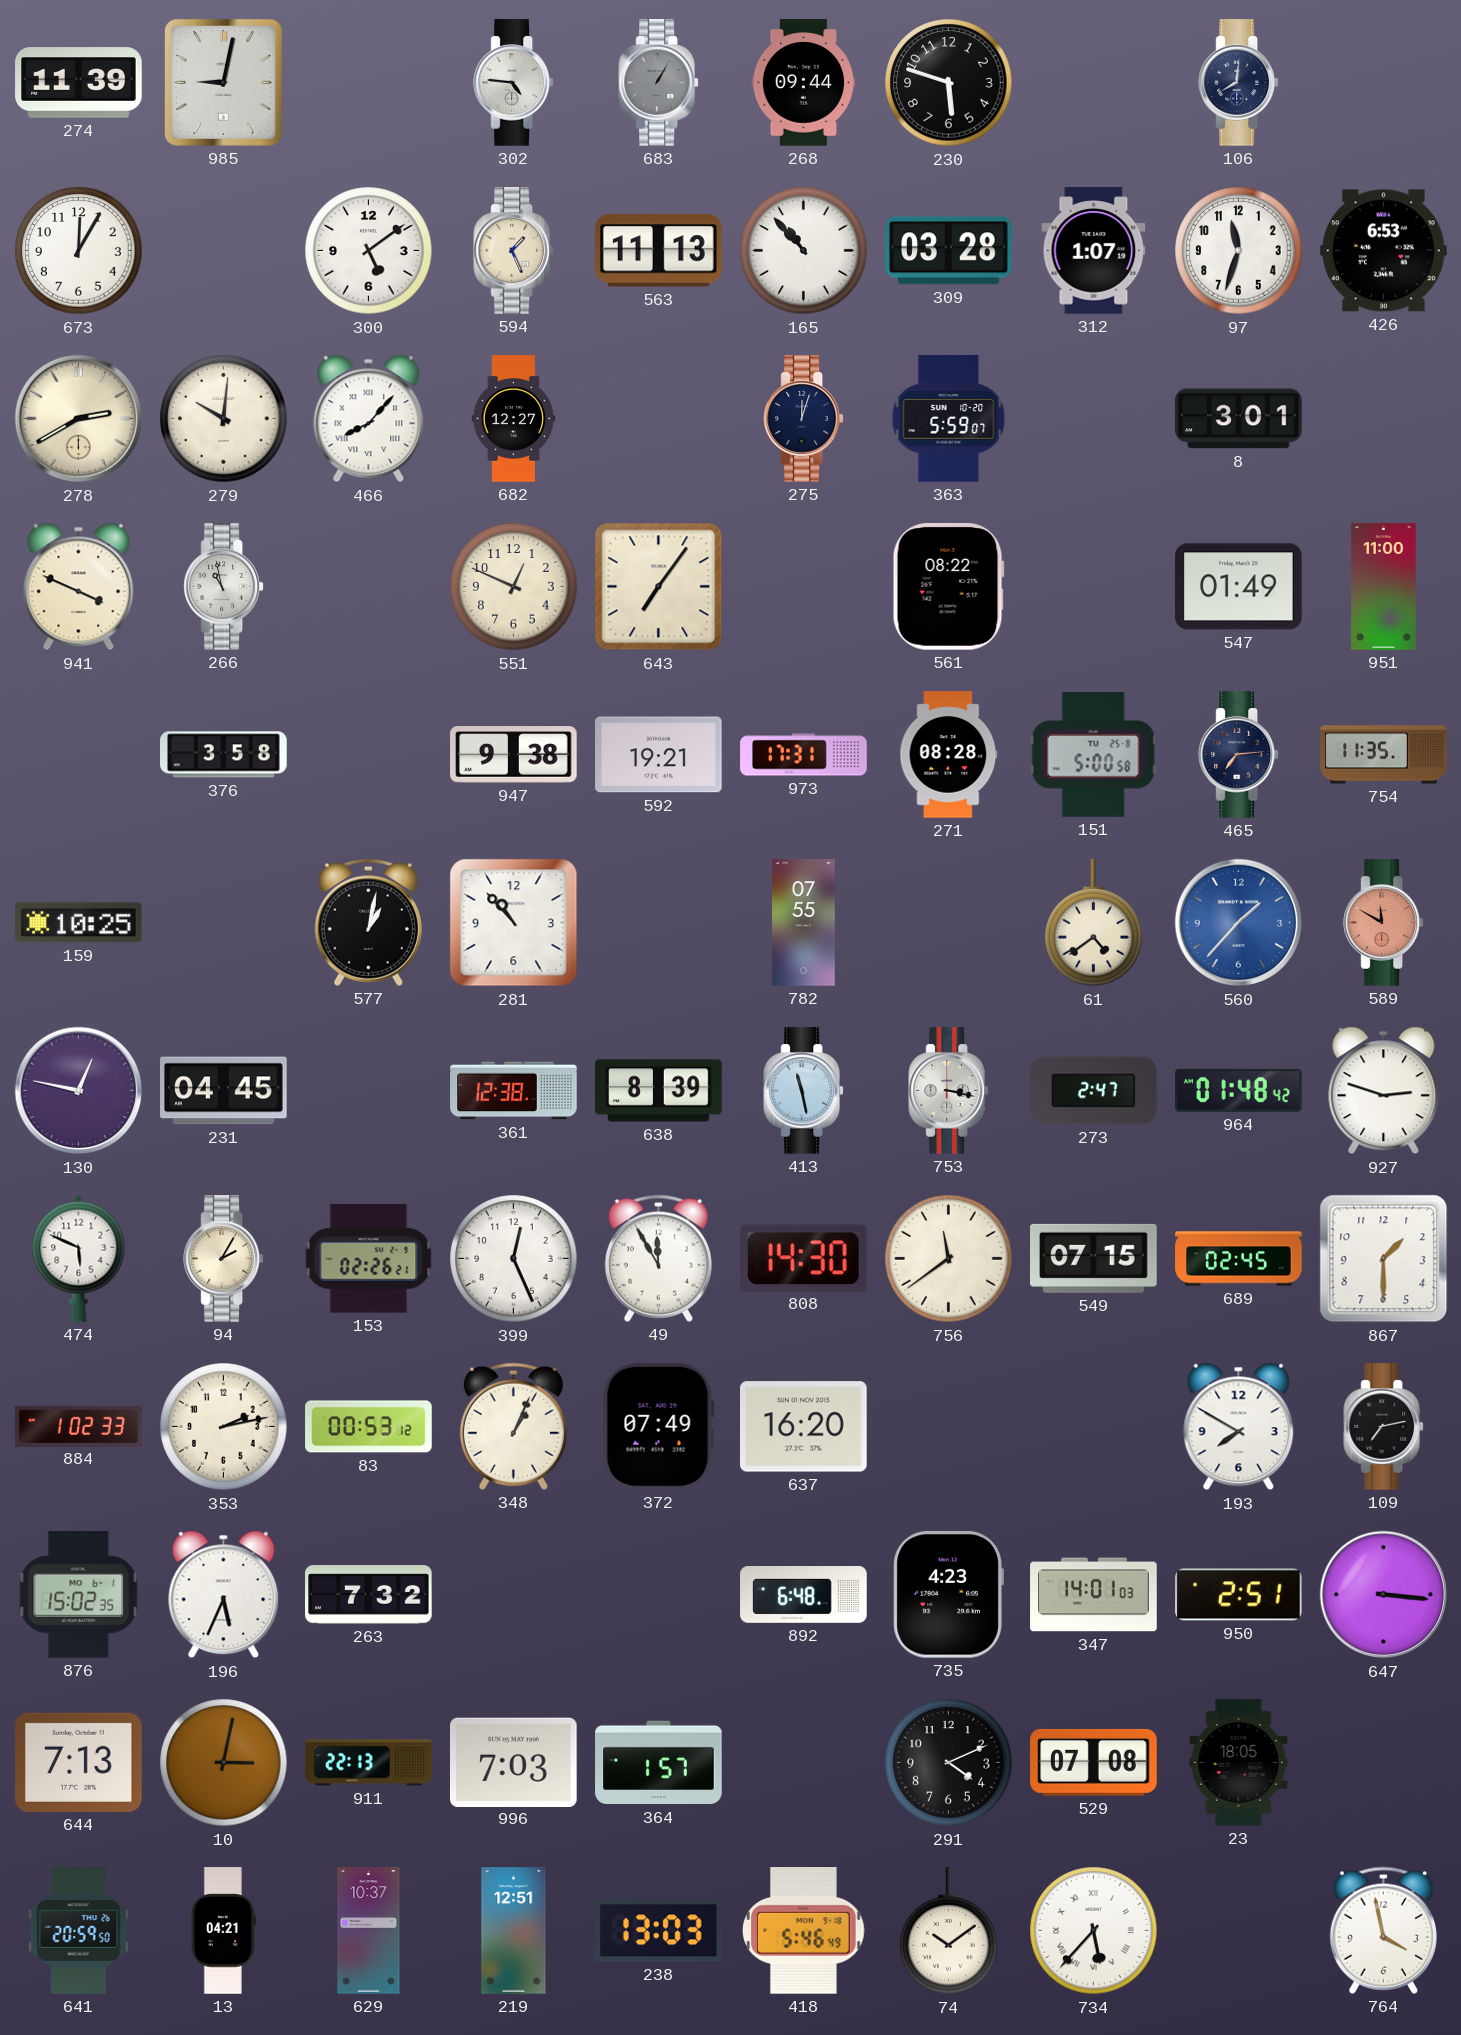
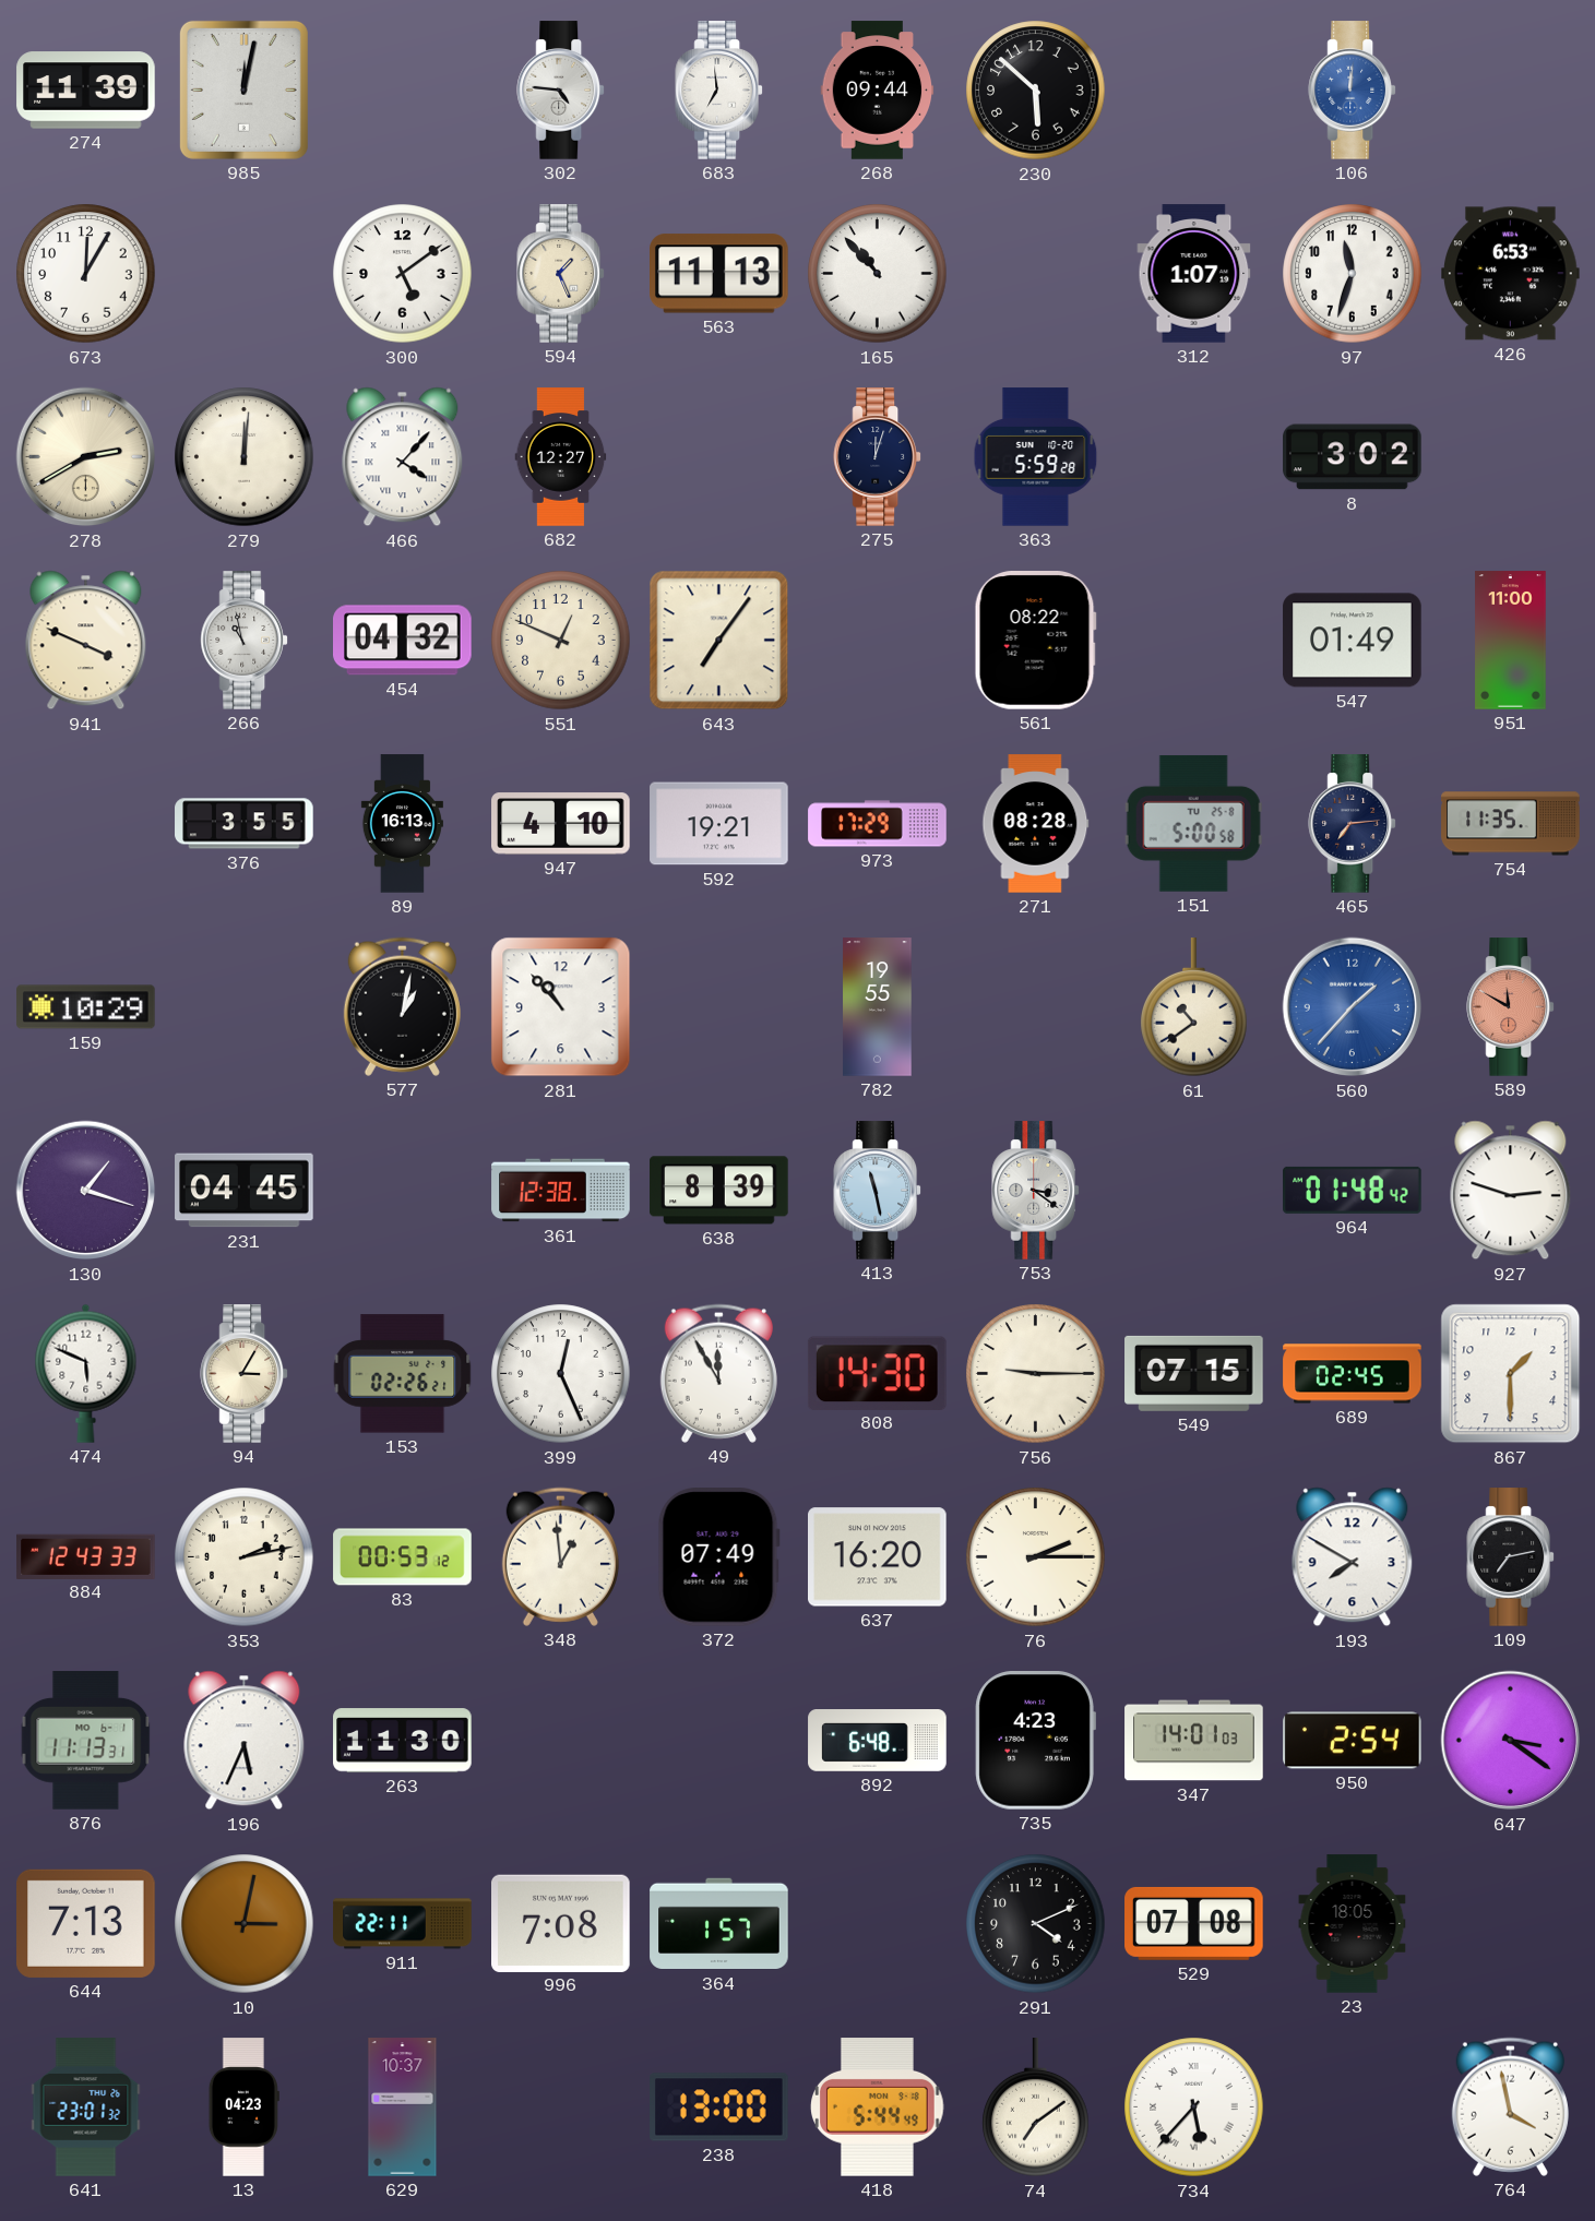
985: 9:02 -> 12:02
683: 1:05 -> 6:59
683 dial: grey -> white
230: 5:48 -> 5:52
106: 8:01 -> 12:01
106 dial: navy -> blue
309: 03:28 -> none
279: 10:01 -> 12:01
466: 8:07 -> 4:07
363: 5:59:07 -> 5:59:28
8: 3:01 -> 3:02
454: none -> 04:32
376: 3:58 -> 3:55
89: none -> 16:13
947: 9:38 -> 4:10
973: 17:31 -> 17:29
159: 10:25 -> 10:29
782: 07:55 -> 19:55
61: 4:39 -> 10:39
130: 12:47 -> 1:18
753: 3:17 -> 3:21
273: 2:47 -> none
94: 2:05 -> 3:05
756: 11:39 -> 9:15
884: 1:02 -> 12:43
348: 1:04 -> 12:59
76: none -> 2:15
876: 15:02 -> 11:13
263: 7:32 -> 11:30
950: 2:51 -> 2:54
647: 3:16 -> 3:21
911: 22:13 -> 22:11
996: 7:03 -> 7:08
641: 20:59 -> 23:01
13: 04:21 -> 04:23
219: 12:51 -> none
238: 13:03 -> 13:00
418: 5:46 -> 5:44
74: 10:09 -> 7:09
